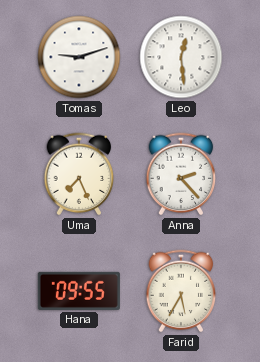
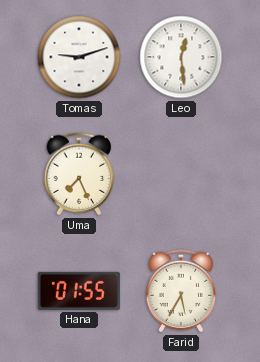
Anna: 2:23 -> none
Hana: 09:55 -> 01:55
